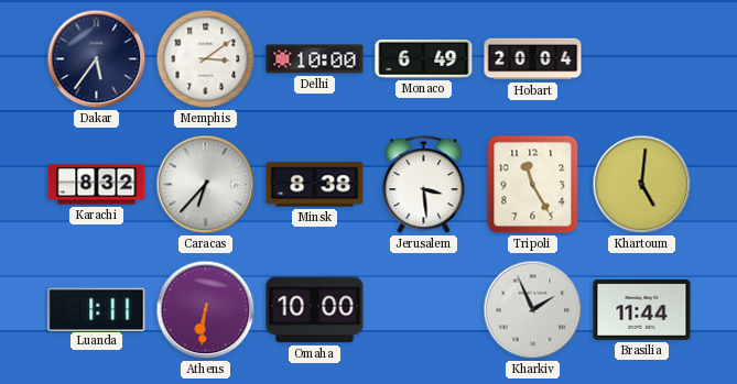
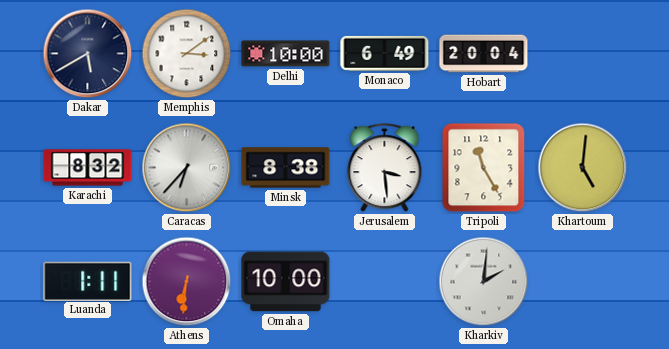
Dakar: 5:36 -> 5:40
Kharkiv: 1:56 -> 2:01
Brasilia: 11:44 -> none
